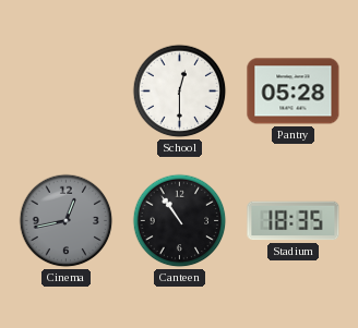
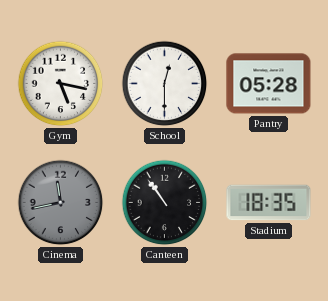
Gym: none -> 5:17
Cinema: 12:43 -> 11:43
